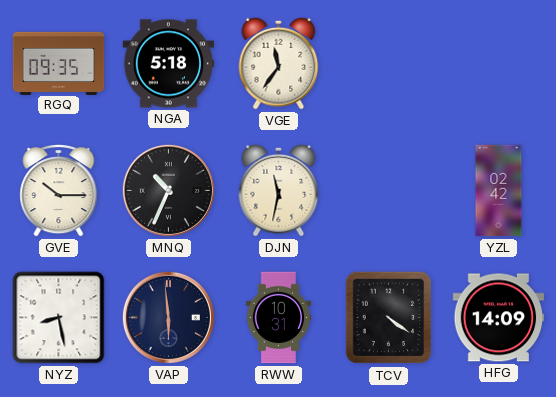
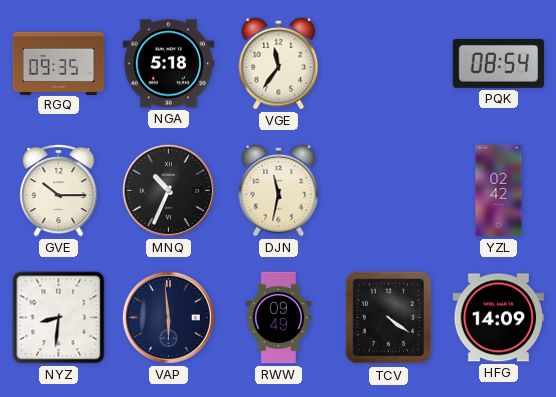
PQK: none -> 08:54
NYZ: 8:28 -> 8:31
RWW: 10:31 -> 09:49
